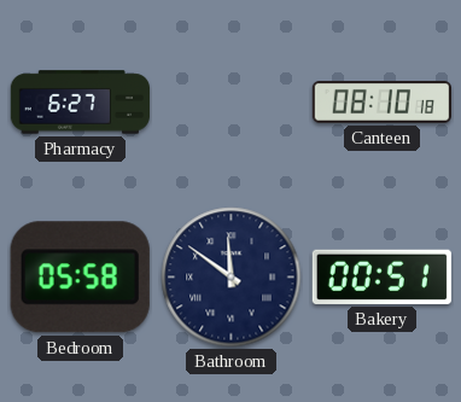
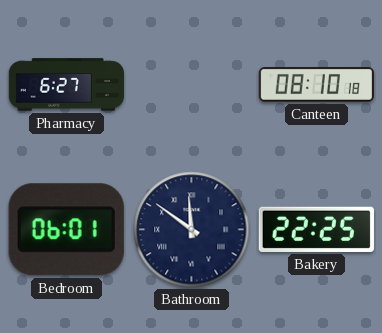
Bedroom: 05:58 -> 06:01
Bakery: 00:51 -> 22:25
